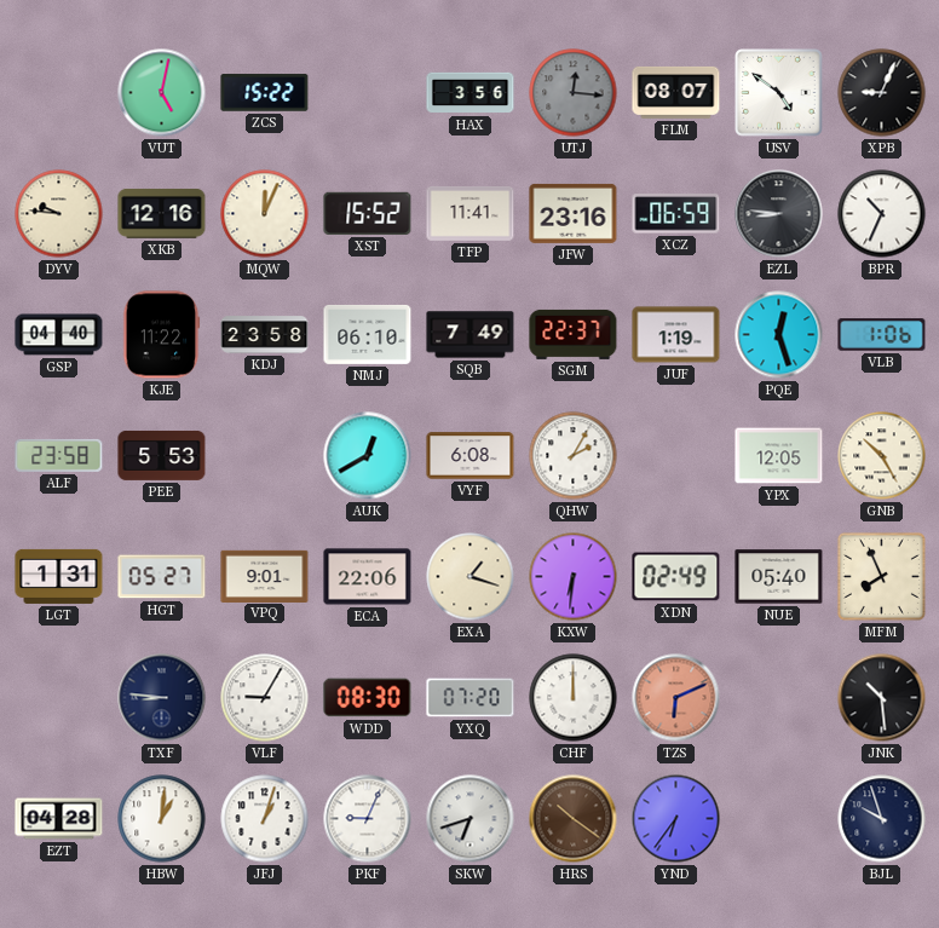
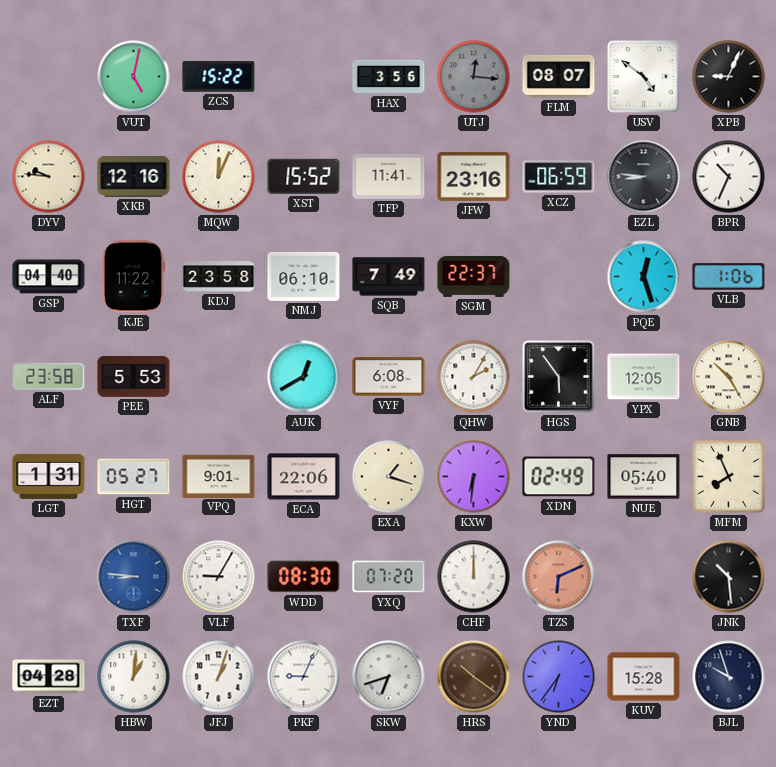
JUF: 1:19 -> none
HGS: none -> 5:54
TXF dial: navy -> blue
KUV: none -> 15:28
